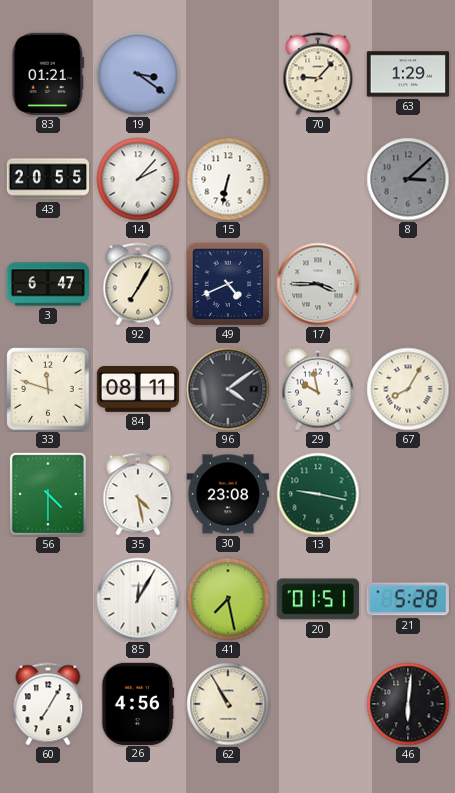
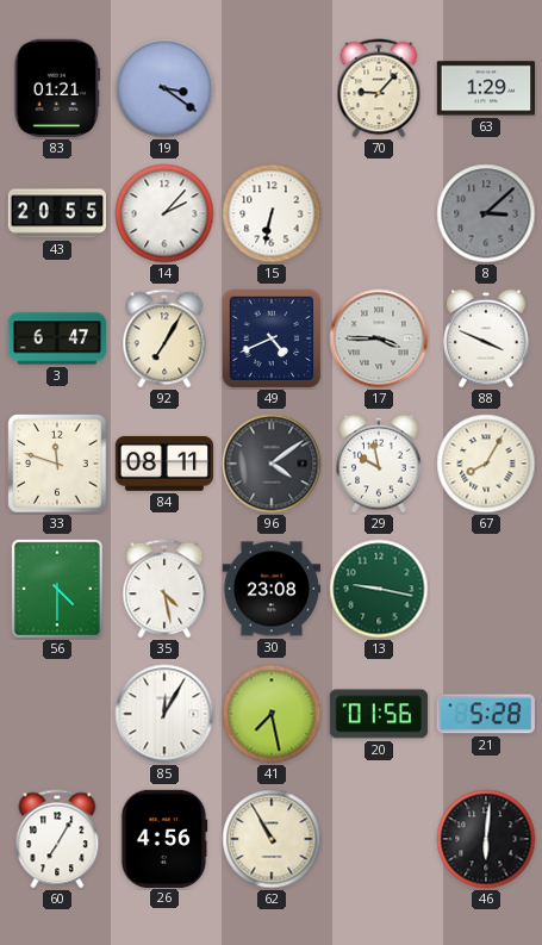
88: none -> 3:49
20: 01:51 -> 01:56
